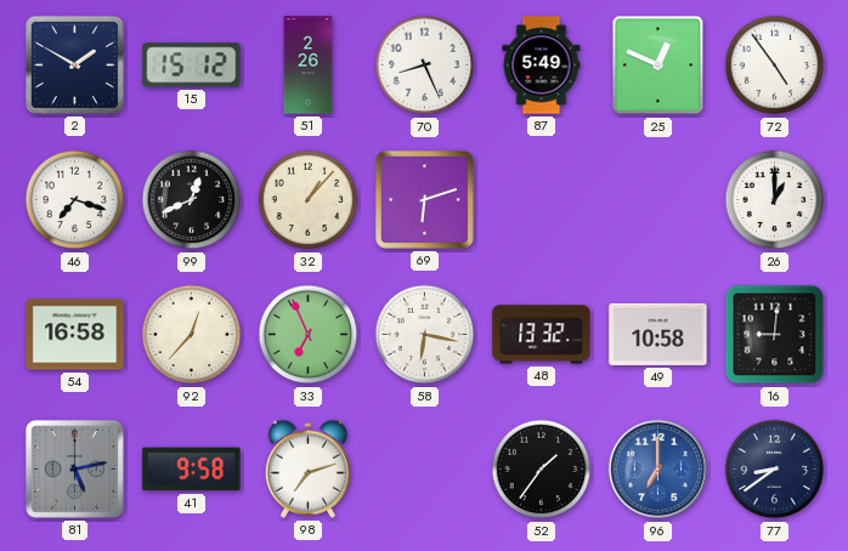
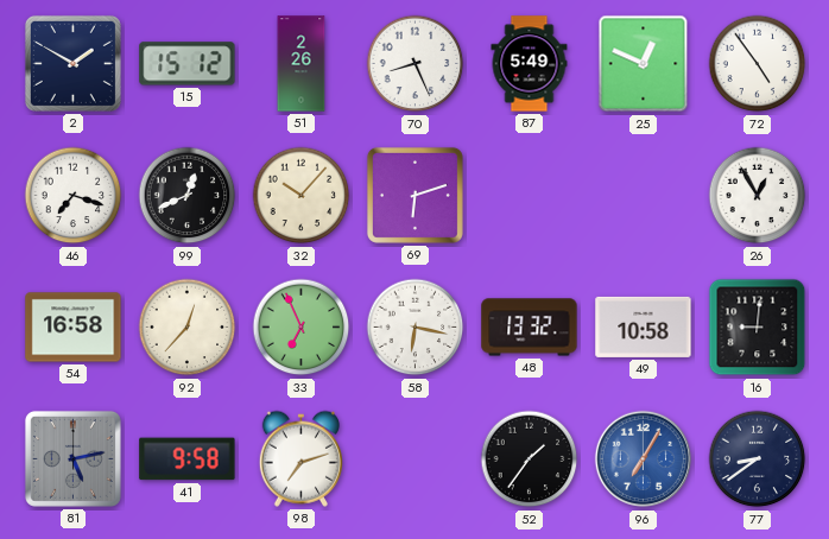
32: 1:07 -> 10:07
26: 1:00 -> 12:55
96: 7:00 -> 7:05
